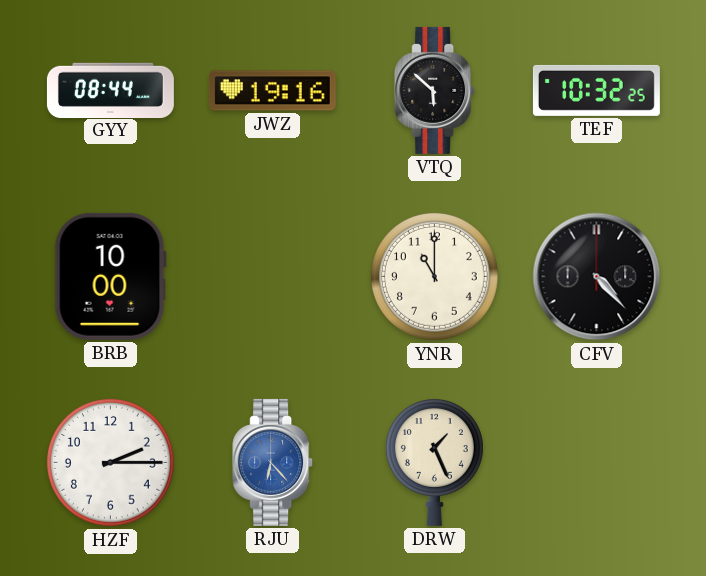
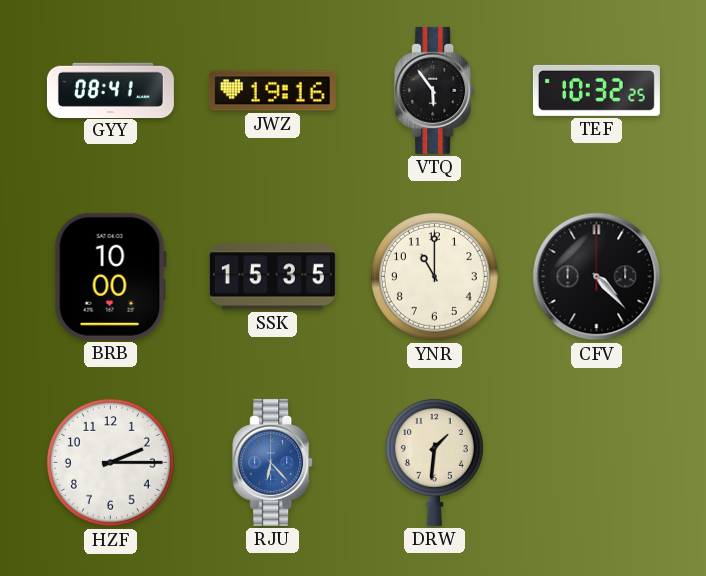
GYY: 08:44 -> 08:41
VTQ: 5:52 -> 5:54
SSK: none -> 15:35
DRW: 1:26 -> 1:31
